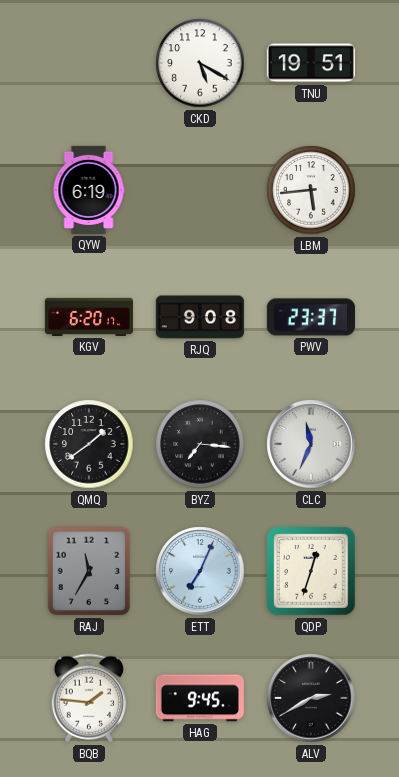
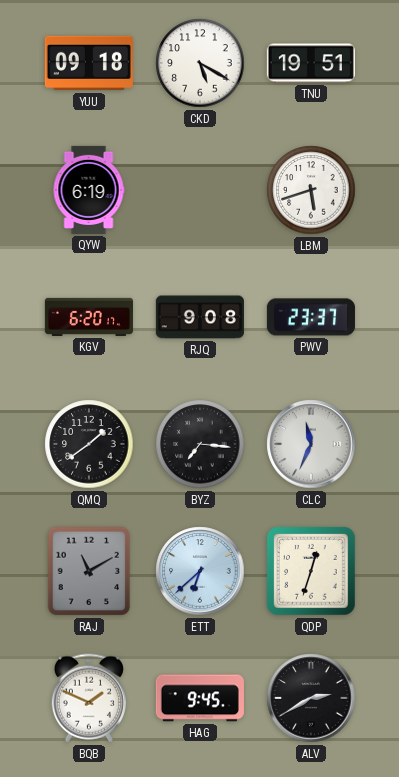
YUU: none -> 09:18
LBM: 5:44 -> 5:42
RAJ: 11:35 -> 11:10
ETT: 7:04 -> 6:38
BQB: 1:46 -> 1:49
